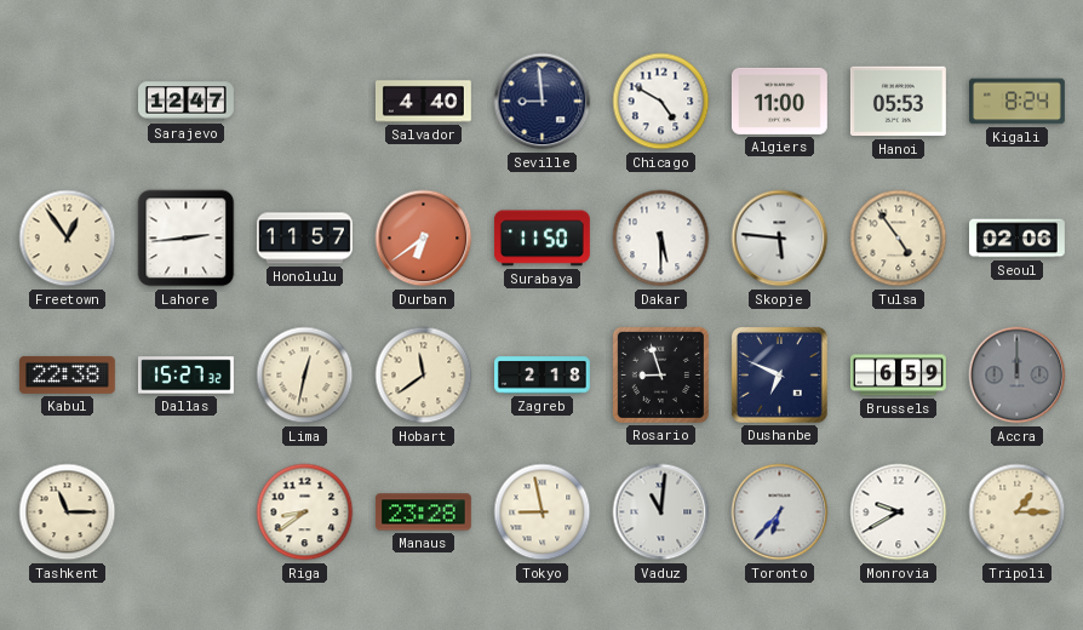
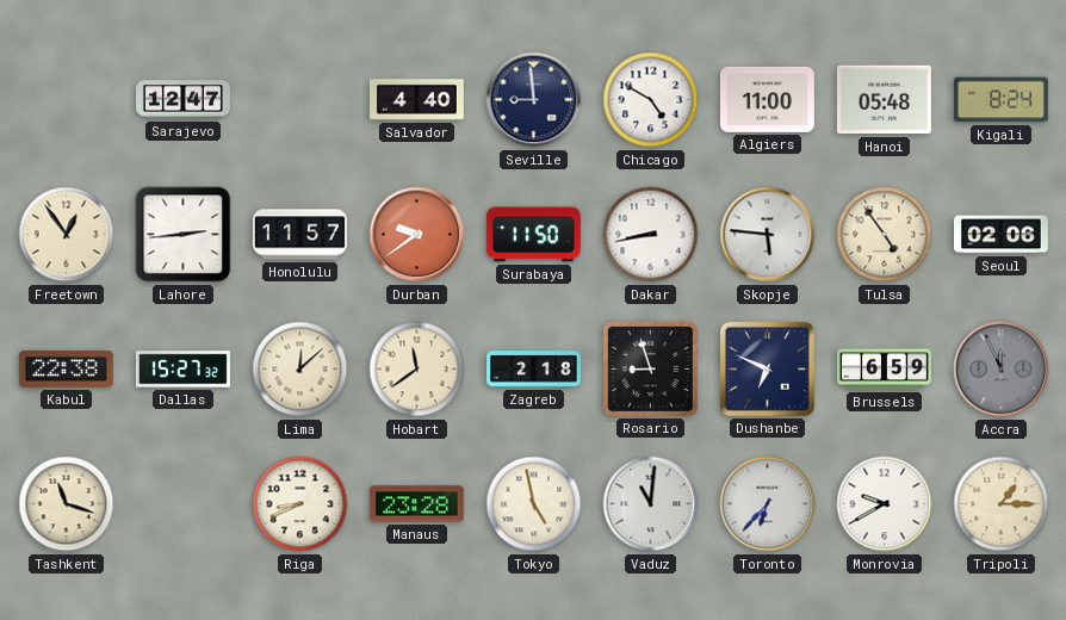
Hanoi: 05:53 -> 05:48
Durban: 6:39 -> 9:39
Dakar: 5:30 -> 8:43
Lima: 12:32 -> 12:08
Accra: 12:00 -> 11:56
Tashkent: 11:15 -> 11:18
Riga: 8:39 -> 8:41
Tokyo: 8:58 -> 4:58
